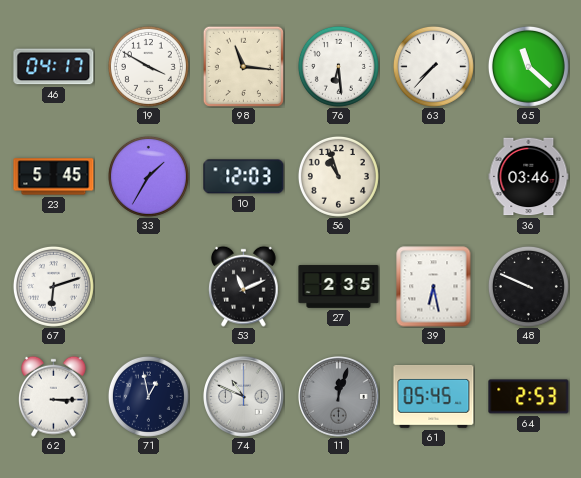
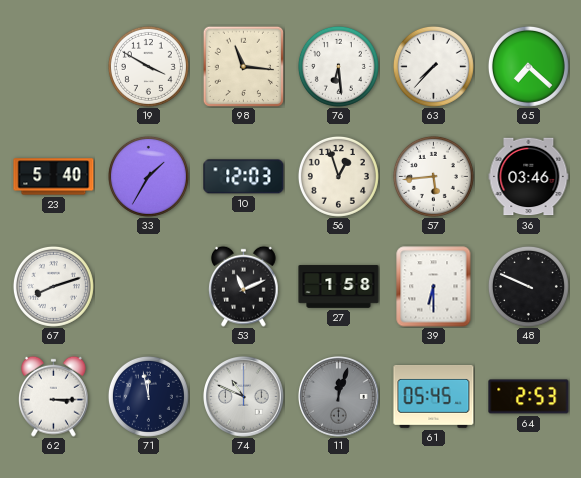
46: 04:17 -> none
65: 11:22 -> 7:22
23: 5:45 -> 5:40
56: 10:57 -> 12:57
57: none -> 5:44
67: 6:12 -> 8:12
27: 2:35 -> 1:58
39: 6:28 -> 6:30
71: 12:58 -> 11:58
